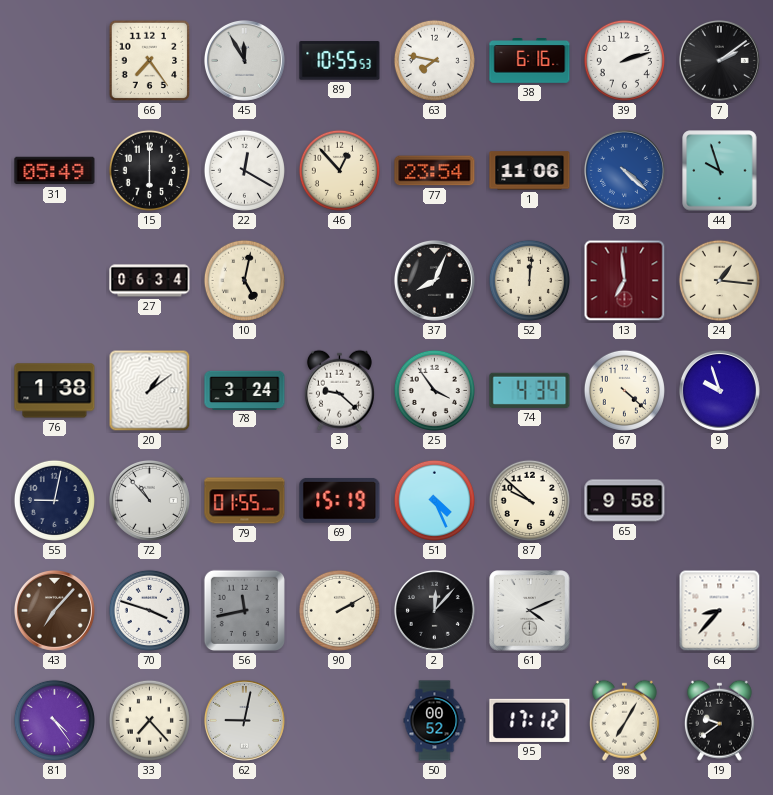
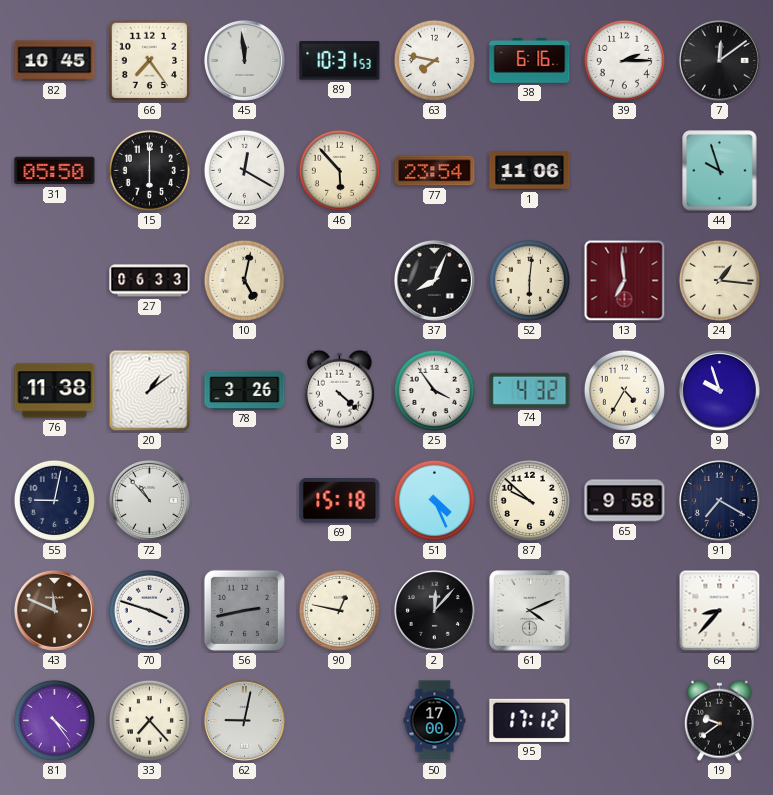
82: none -> 10:45
45: 11:55 -> 11:59
89: 10:55 -> 10:31
39: 2:12 -> 2:15
7: 2:09 -> 12:09
31: 05:49 -> 05:50
46: 12:53 -> 5:53
73: 4:22 -> none
27: 06:34 -> 06:33
52: 12:01 -> 6:01
76: 1:38 -> 11:38
78: 3:24 -> 3:26
3: 9:22 -> 4:22
74: 4:34 -> 4:32
67: 4:22 -> 4:35
79: 01:55 -> none
69: 15:19 -> 15:18
91: none -> 7:20
43: 7:07 -> 11:49
56: 11:43 -> 2:43
90: 2:10 -> 12:47
50: 00:52 -> 17:00
98: 7:05 -> none
